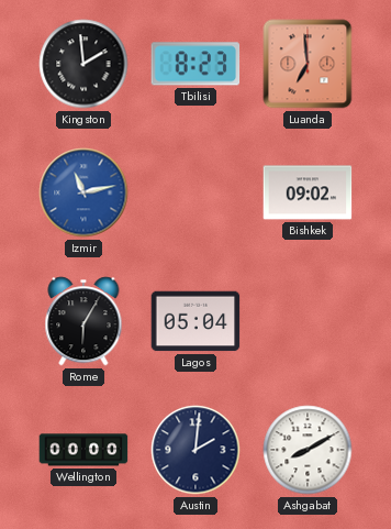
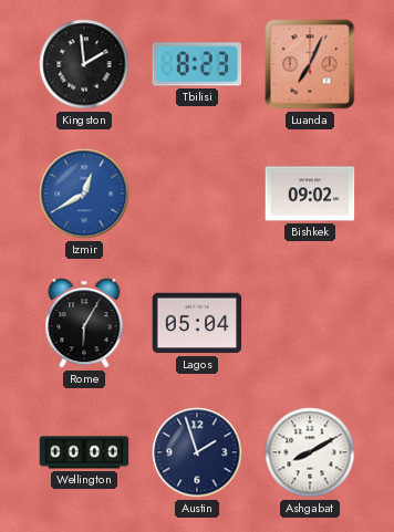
Luanda: 6:59 -> 7:04
Izmir: 11:13 -> 12:40
Austin: 2:01 -> 1:57
